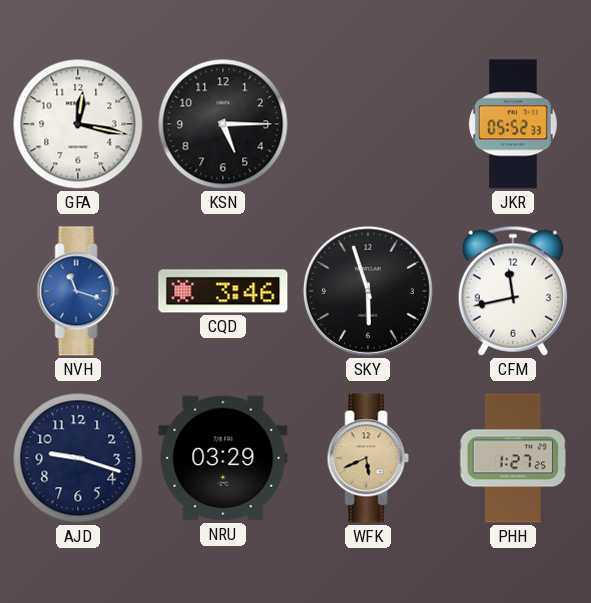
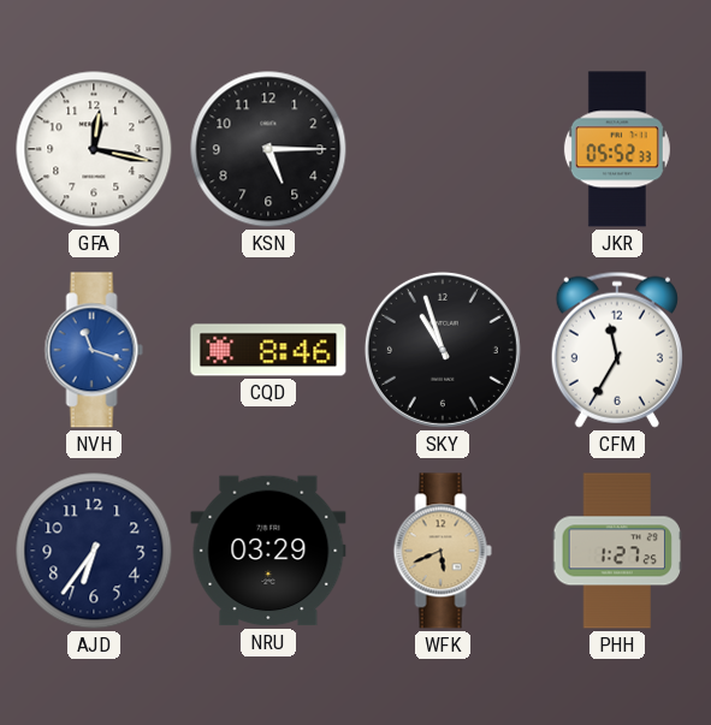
CQD: 3:46 -> 8:46
SKY: 5:57 -> 10:57
CFM: 11:43 -> 11:35
AJD: 9:18 -> 6:36
